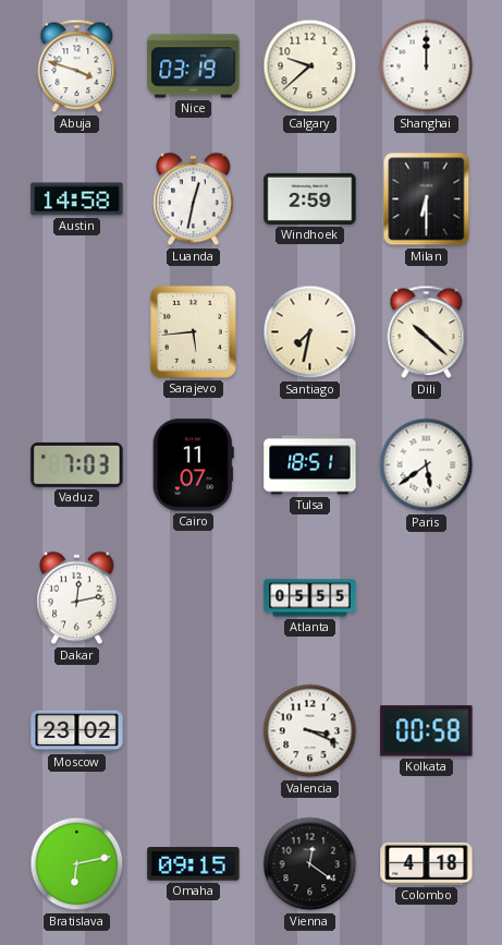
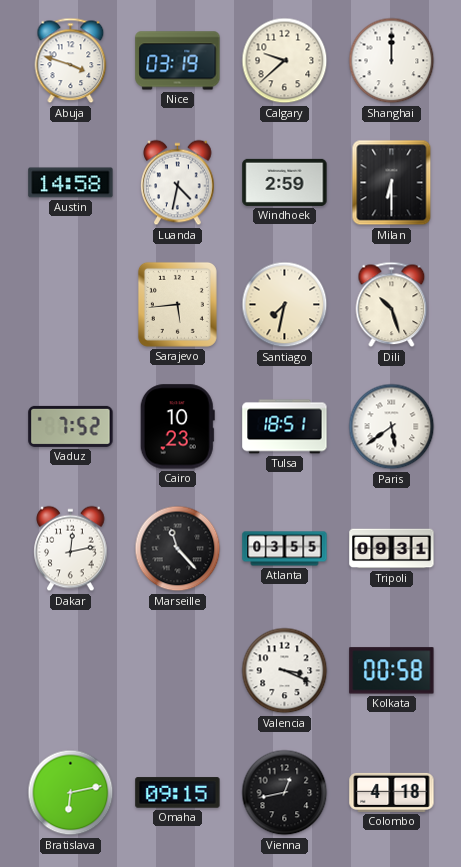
Luanda: 12:32 -> 4:32
Dili: 10:22 -> 10:27
Vaduz: 7:03 -> 7:52
Cairo: 11:07 -> 10:23
Marseille: none -> 11:23
Atlanta: 05:55 -> 03:55
Tripoli: none -> 09:31
Moscow: 23:02 -> none
Vienna: 12:21 -> 12:43
